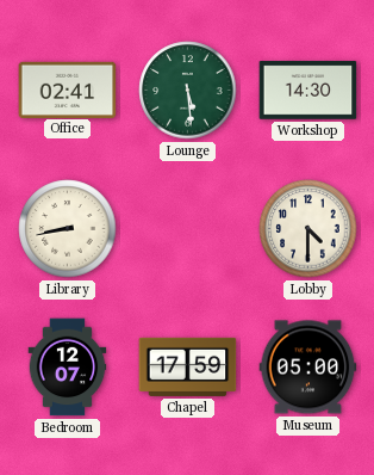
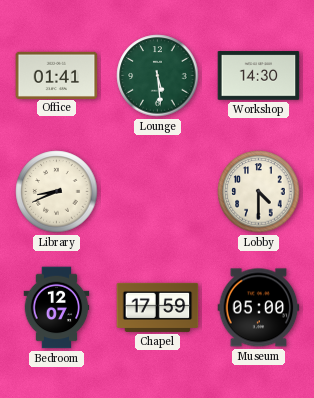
Office: 02:41 -> 01:41
Library: 8:43 -> 8:41
